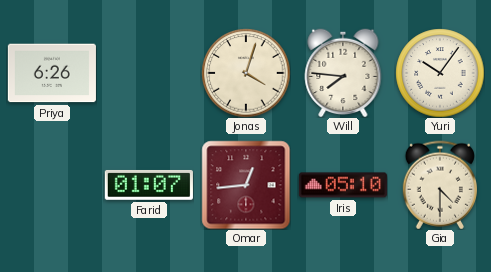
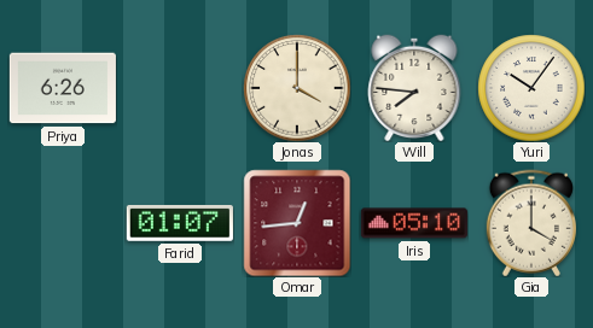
Jonas: 4:03 -> 4:00
Gia: 4:30 -> 4:00
